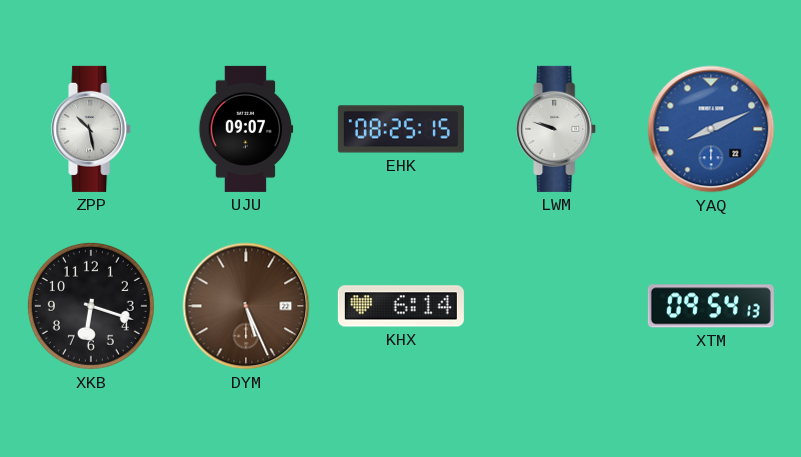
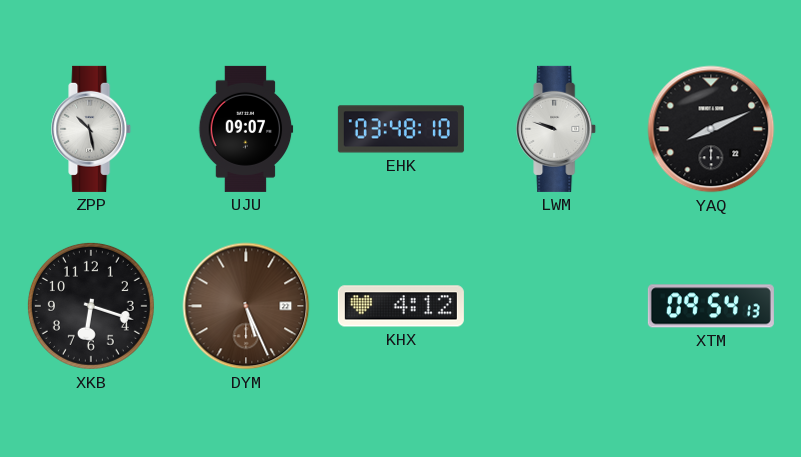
EHK: 08:25 -> 03:48
YAQ dial: blue -> black
KHX: 6:14 -> 4:12
